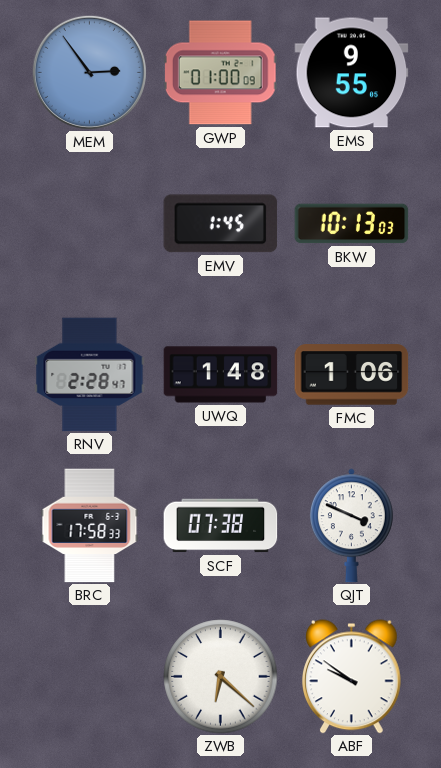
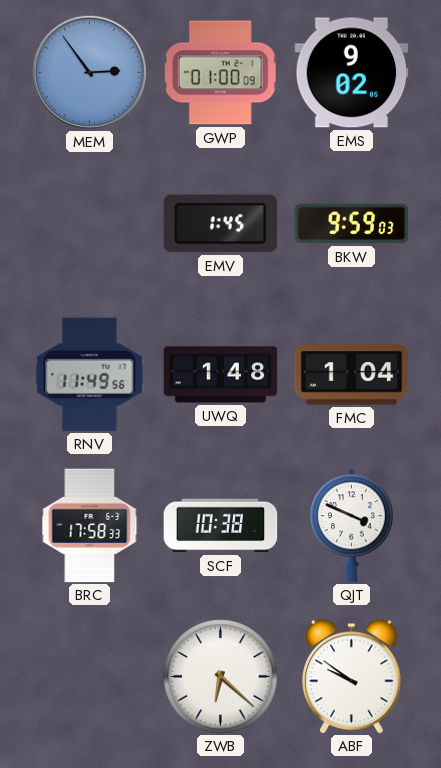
EMS: 9:55 -> 9:02
BKW: 10:13 -> 9:59
RNV: 2:28 -> 11:49
FMC: 1:06 -> 1:04
SCF: 07:38 -> 10:38
